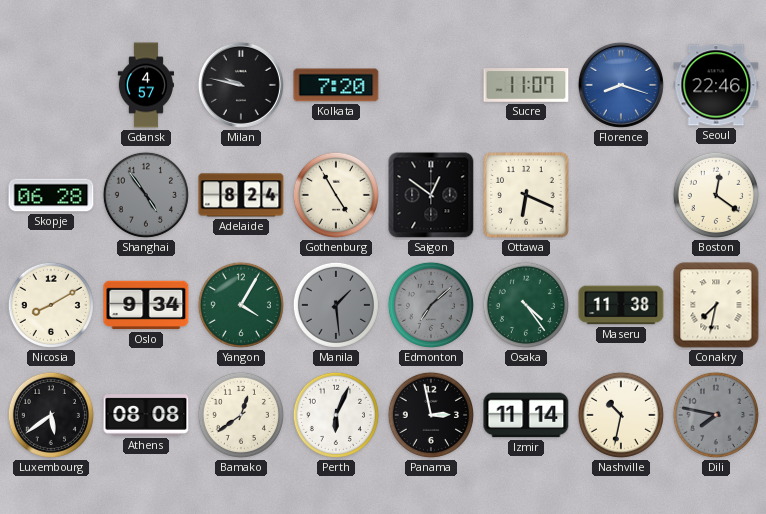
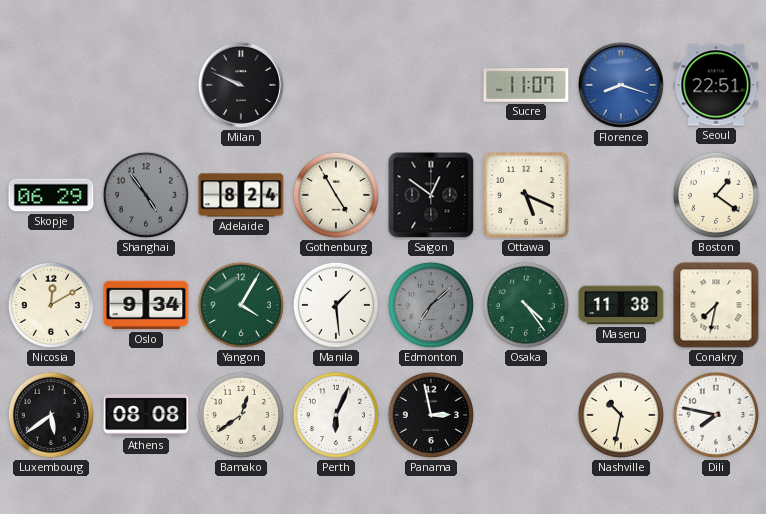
Gdansk: 4:57 -> none
Milan: 9:47 -> 9:49
Kolkata: 7:20 -> none
Seoul: 22:46 -> 22:51
Skopje: 06:28 -> 06:29
Ottawa: 6:19 -> 5:19
Boston: 12:21 -> 1:21
Nicosia: 8:10 -> 12:10
Manila dial: grey -> white
Izmir: 11:14 -> none
Dili dial: grey -> white
